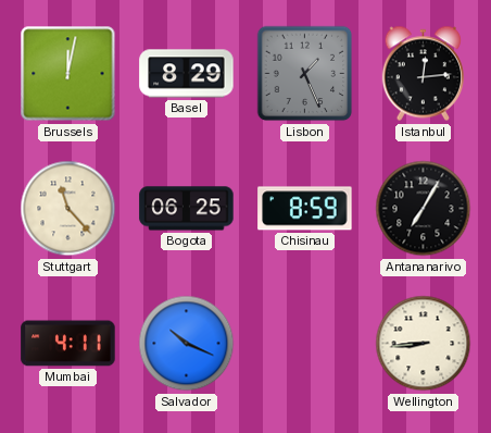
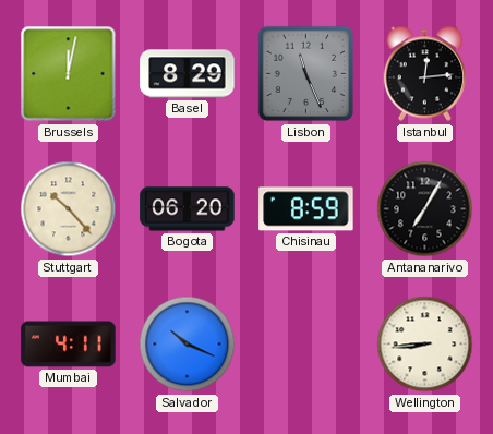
Lisbon: 1:26 -> 11:26
Stuttgart: 11:23 -> 10:23
Bogota: 06:25 -> 06:20
